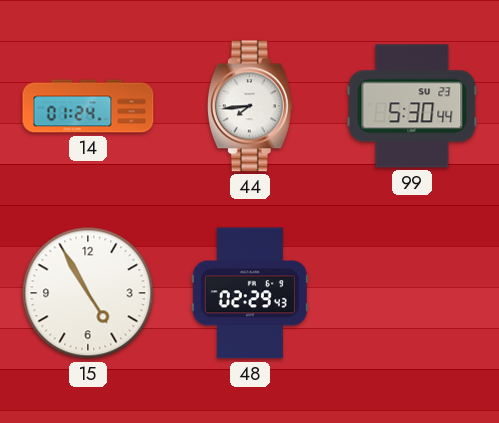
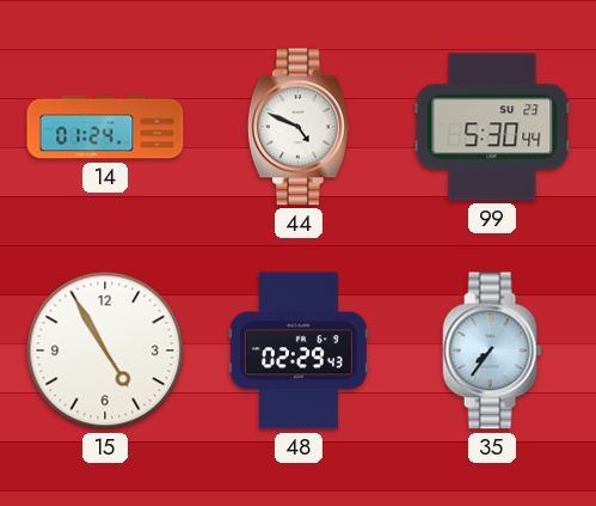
44: 7:44 -> 4:49
35: none -> 7:36
